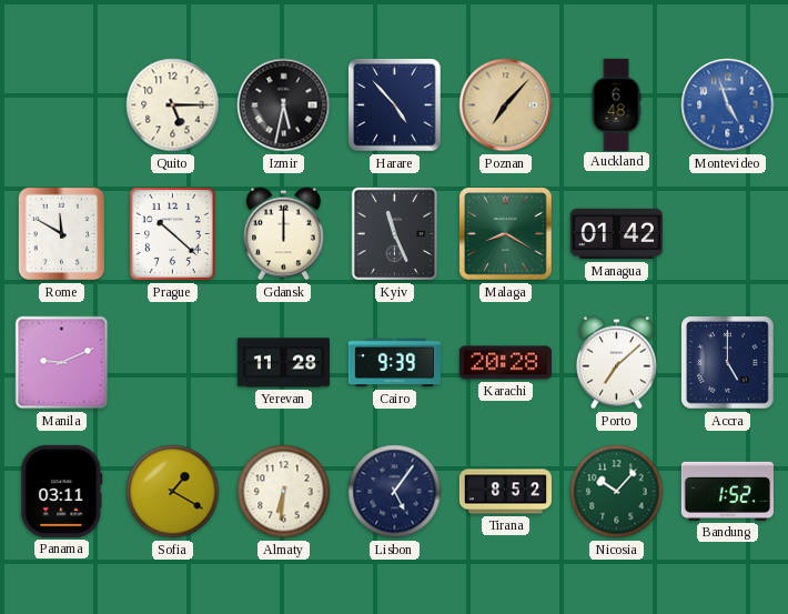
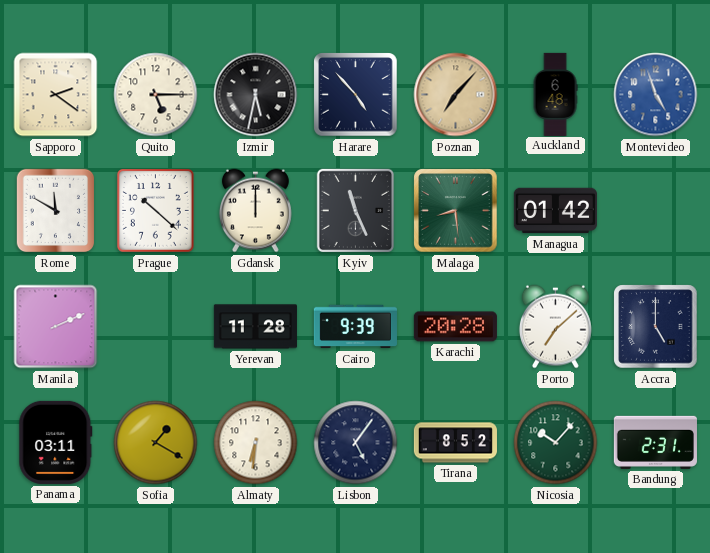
Sapporo: none -> 2:21
Malaga: 8:20 -> 8:29
Manila: 9:11 -> 2:11
Bandung: 1:52 -> 2:31
